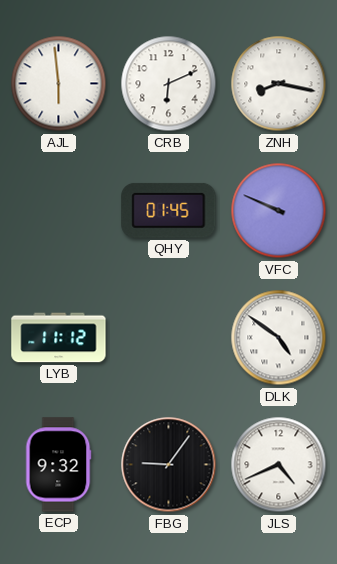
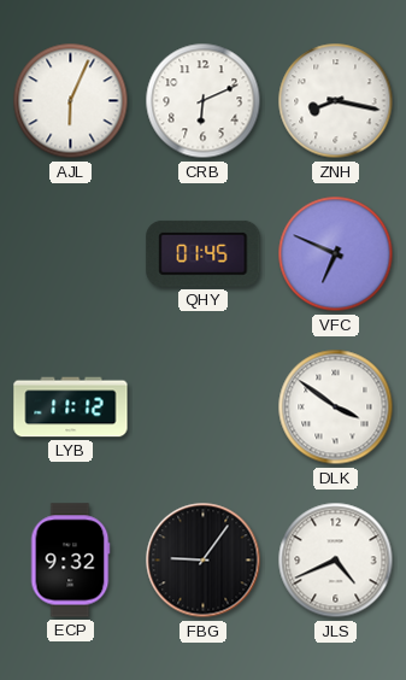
AJL: 5:59 -> 6:04
VFC: 9:49 -> 6:49
DLK: 4:51 -> 3:51
